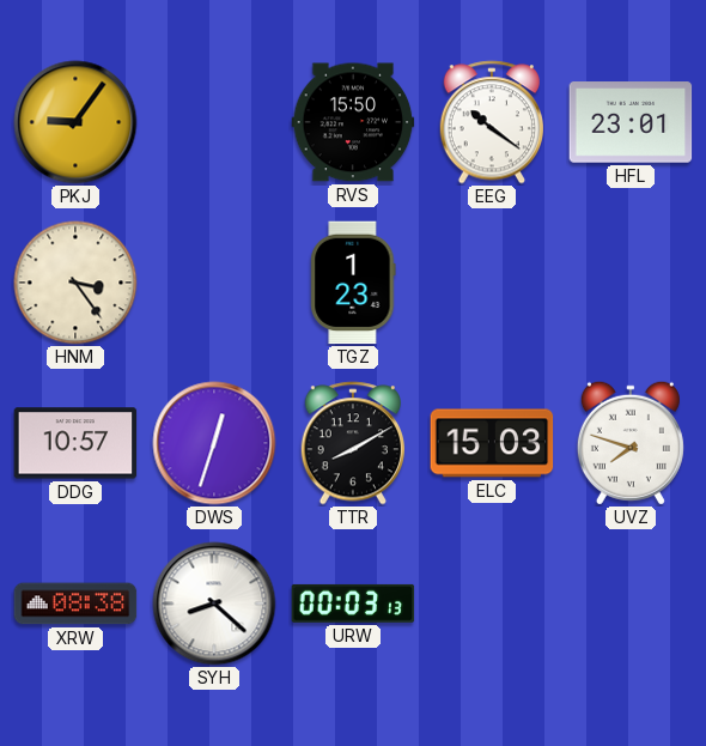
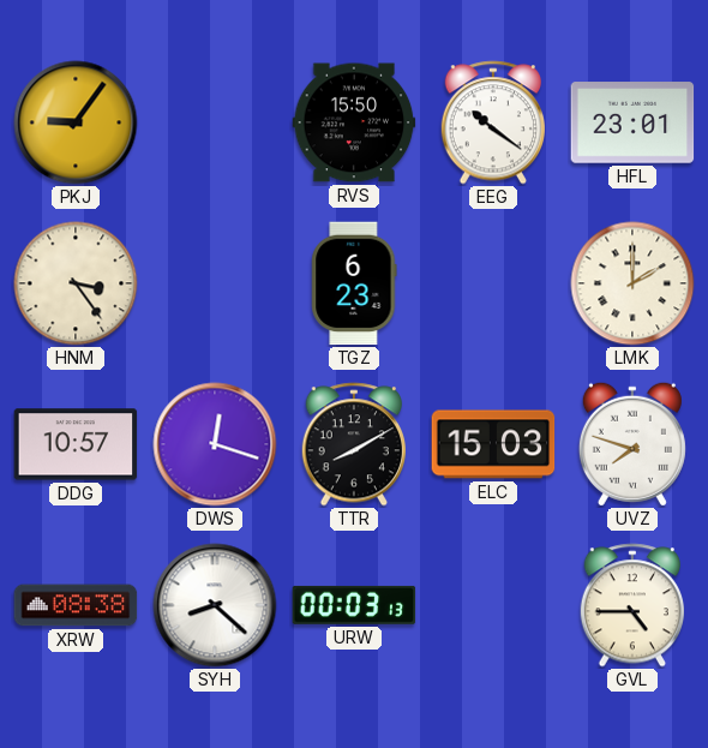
TGZ: 1:23 -> 6:23
LMK: none -> 2:00
DWS: 12:33 -> 12:18
GVL: none -> 4:45
